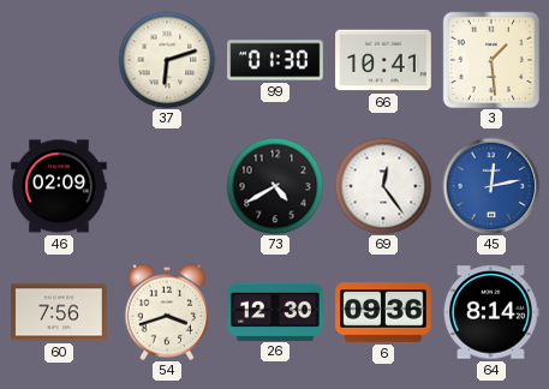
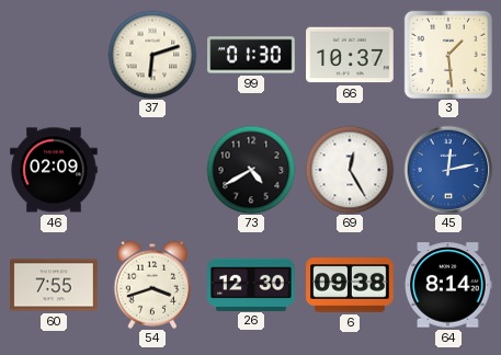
66: 10:41 -> 10:37
69: 12:24 -> 12:25
60: 7:56 -> 7:55
6: 09:36 -> 09:38
